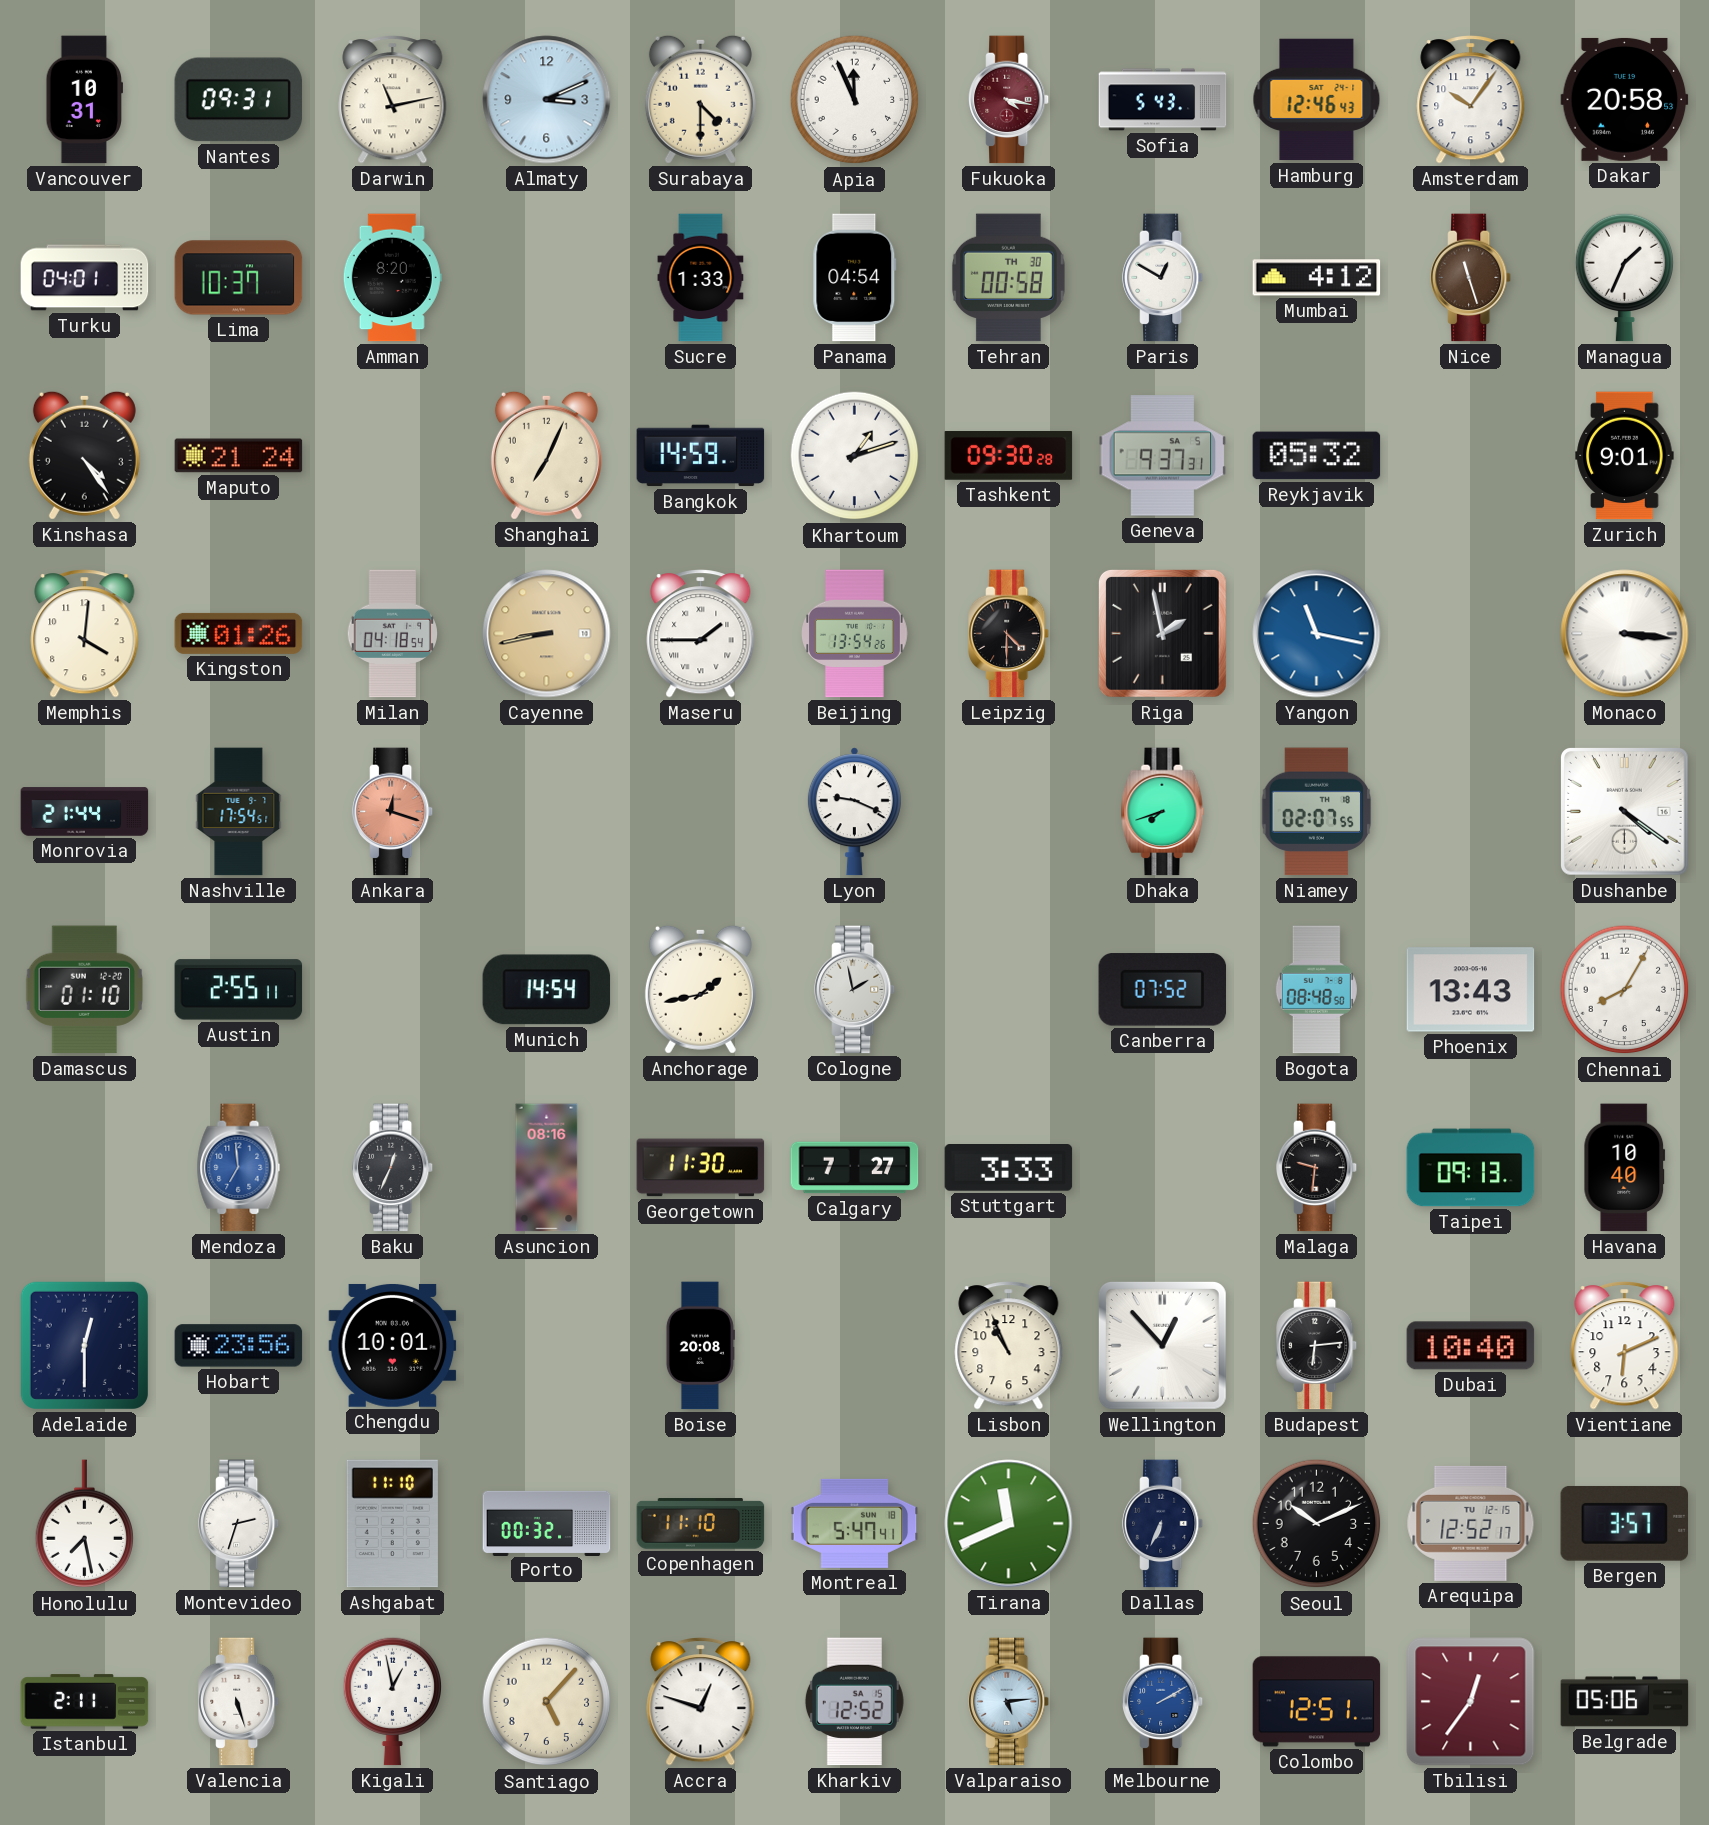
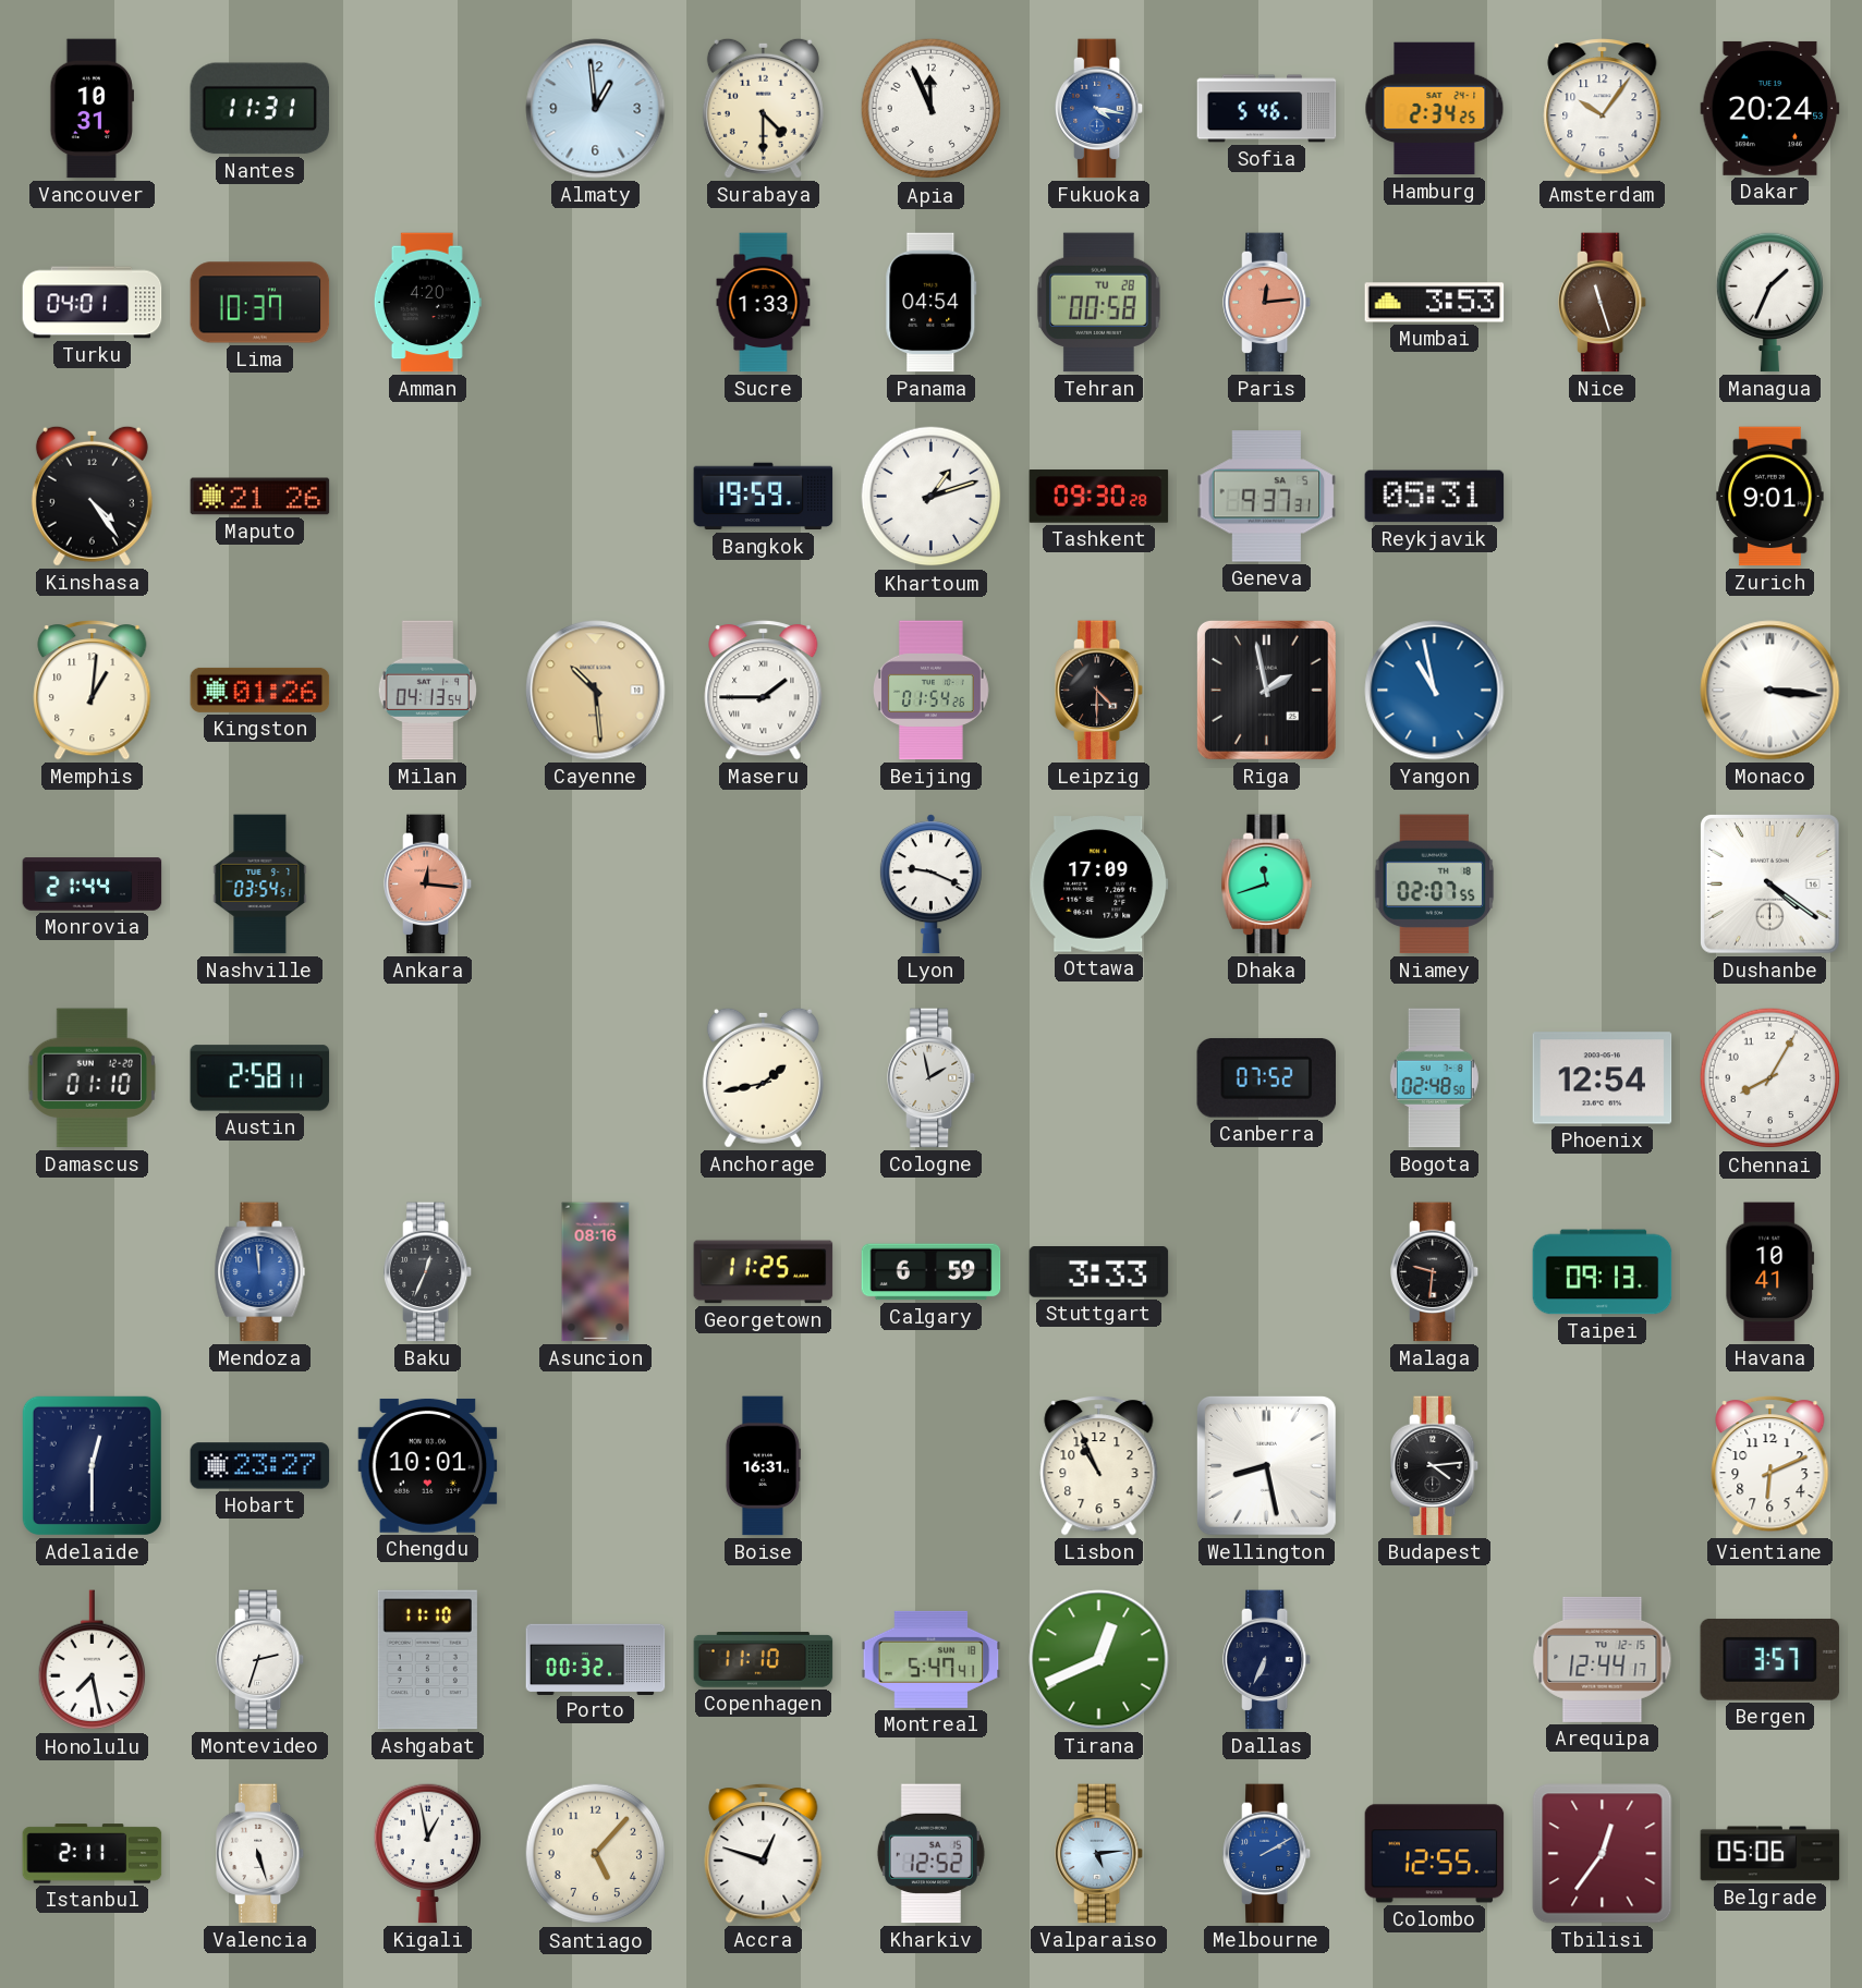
Nantes: 09:31 -> 11:31
Darwin: 11:13 -> none
Almaty: 3:11 -> 12:59
Fukuoka dial: burgundy -> blue
Sofia: 5:43 -> 5:46
Hamburg: 12:46 -> 2:34
Dakar: 20:58 -> 20:24
Amman: 8:20 -> 4:20
Tehran date: TH 30 -> TU 28
Paris: 12:50 -> 12:14
Paris dial: white -> salmon
Mumbai: 4:12 -> 3:53
Maputo: 21:24 -> 21:26
Shanghai: 7:04 -> none
Bangkok: 14:59 -> 19:59
Reykjavik: 05:32 -> 05:31
Memphis: 4:01 -> 1:01
Milan: 04:18 -> 04:13
Cayenne: 8:43 -> 10:29
Beijing: 13:54 -> 01:54
Yangon: 11:17 -> 10:58
Nashville: 17:54 -> 03:54
Ankara: 12:18 -> 12:16
Ottawa: none -> 17:09
Dhaka: 7:42 -> 11:42
Austin: 2:55 -> 2:58
Munich: 14:54 -> none
Bogota: 08:48 -> 02:48
Phoenix: 13:43 -> 12:54
Mendoza: 6:59 -> 11:59
Georgetown: 11:30 -> 11:25
Calgary: 7:27 -> 6:59
Havana: 10:40 -> 10:41
Hobart: 23:56 -> 23:27
Boise: 20:08 -> 16:31
Wellington: 12:53 -> 8:28
Budapest: 6:14 -> 4:14
Dubai: 10:40 -> none
Tirana: 11:41 -> 12:41
Seoul: 10:11 -> none
Arequipa: 12:52 -> 12:44
Colombo: 12:51 -> 12:55
